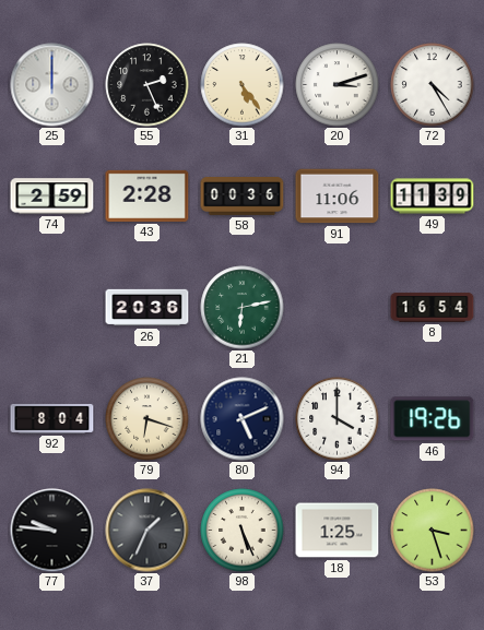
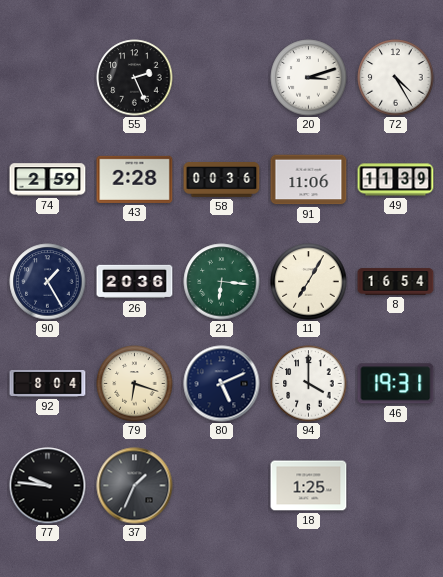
25: 12:00 -> none
31: 5:24 -> none
90: none -> 1:25
21: 6:13 -> 6:16
11: none -> 7:05
46: 19:26 -> 19:31
98: 5:26 -> none
53: 3:27 -> none
